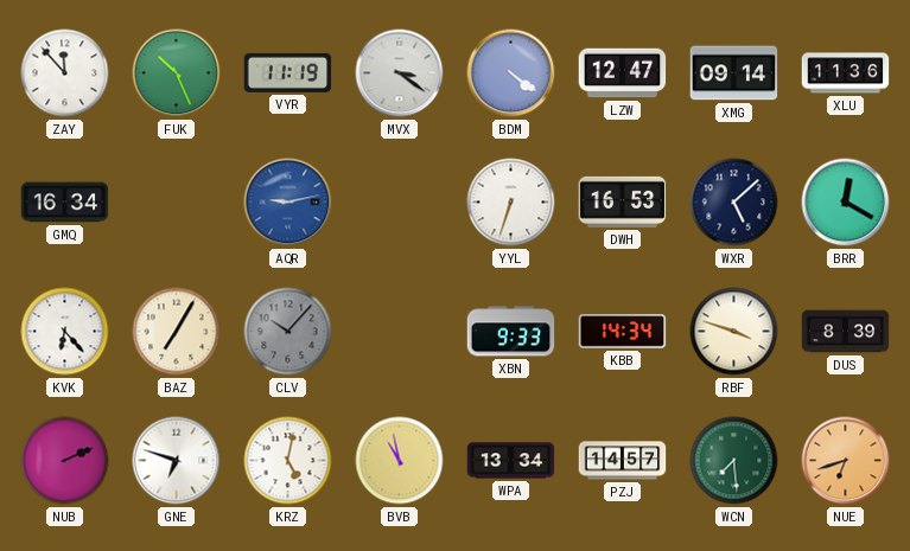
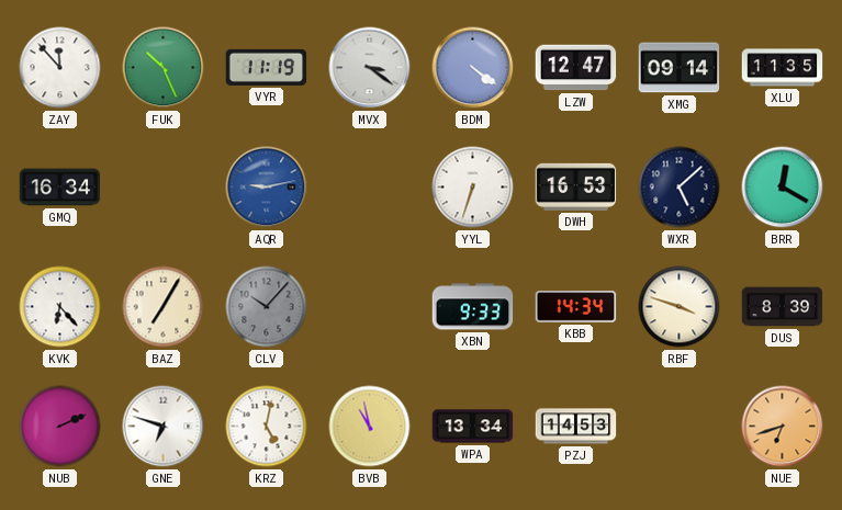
XLU: 11:36 -> 11:35
PZJ: 14:57 -> 14:53
WCN: 7:29 -> none
